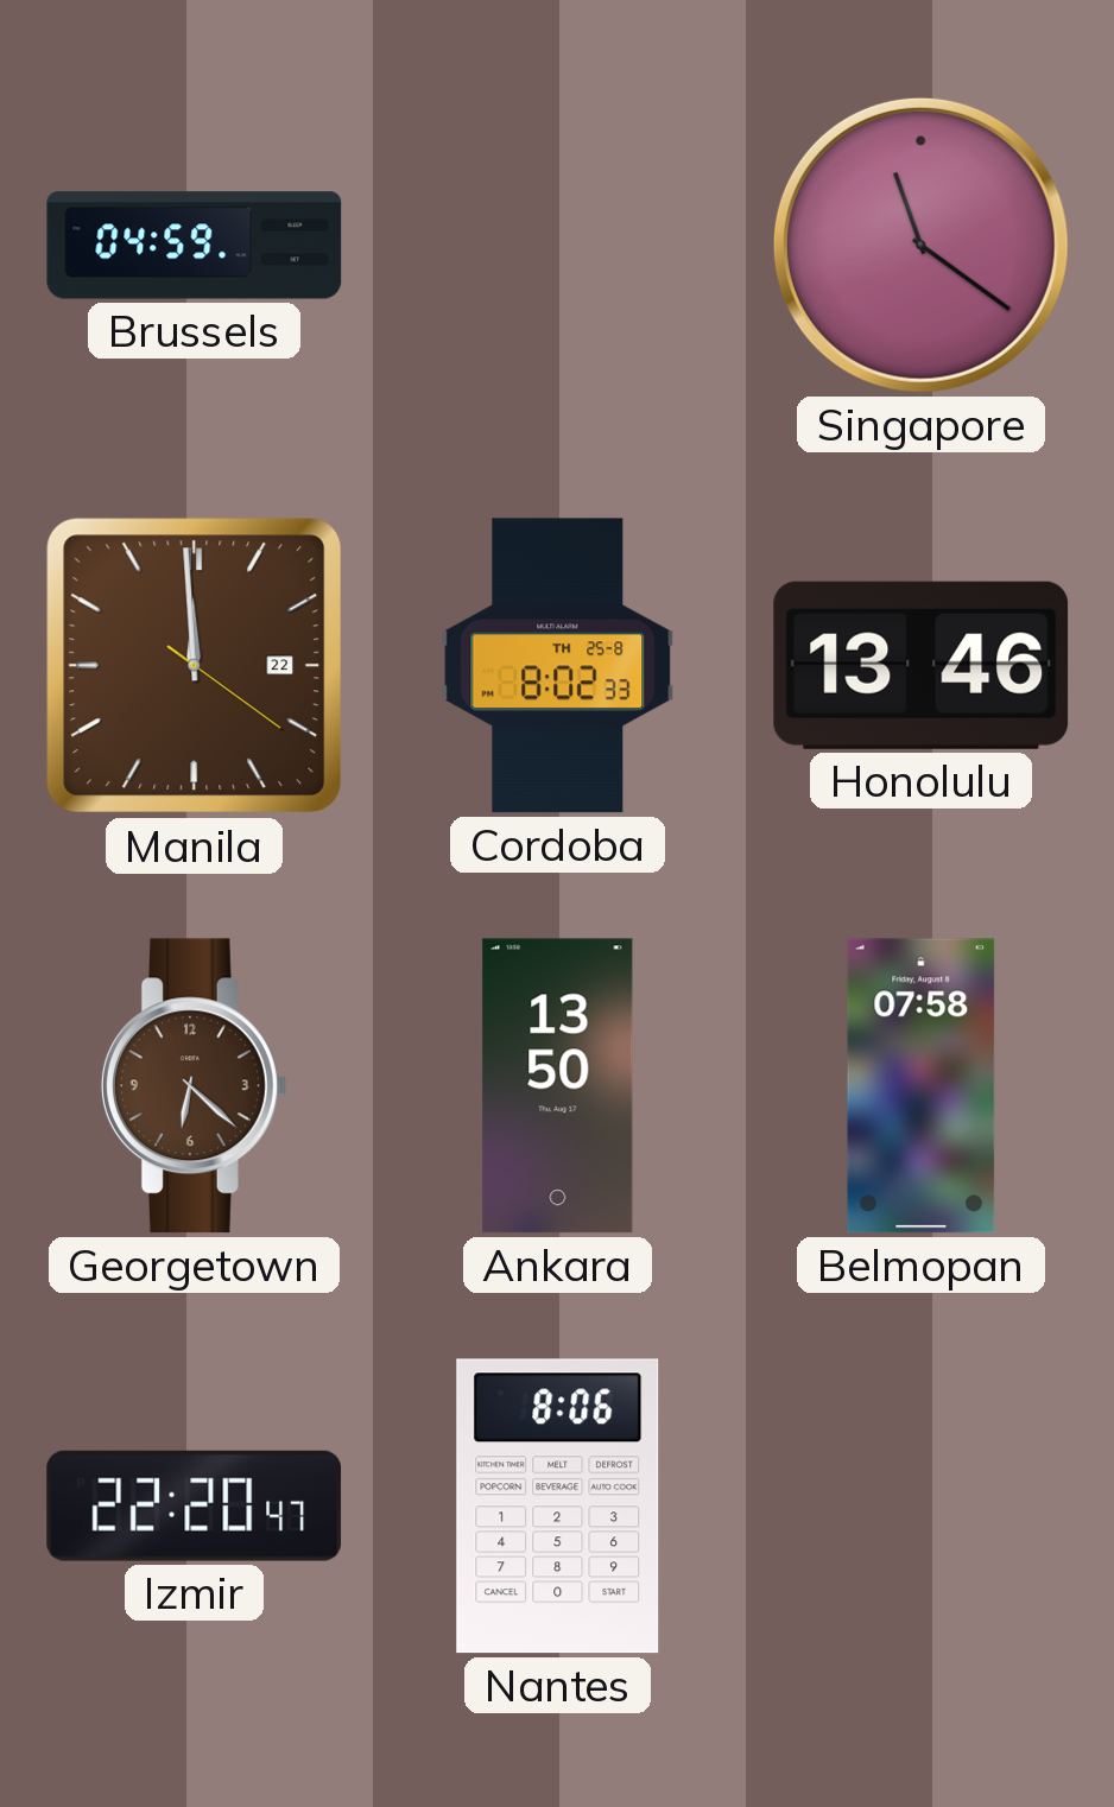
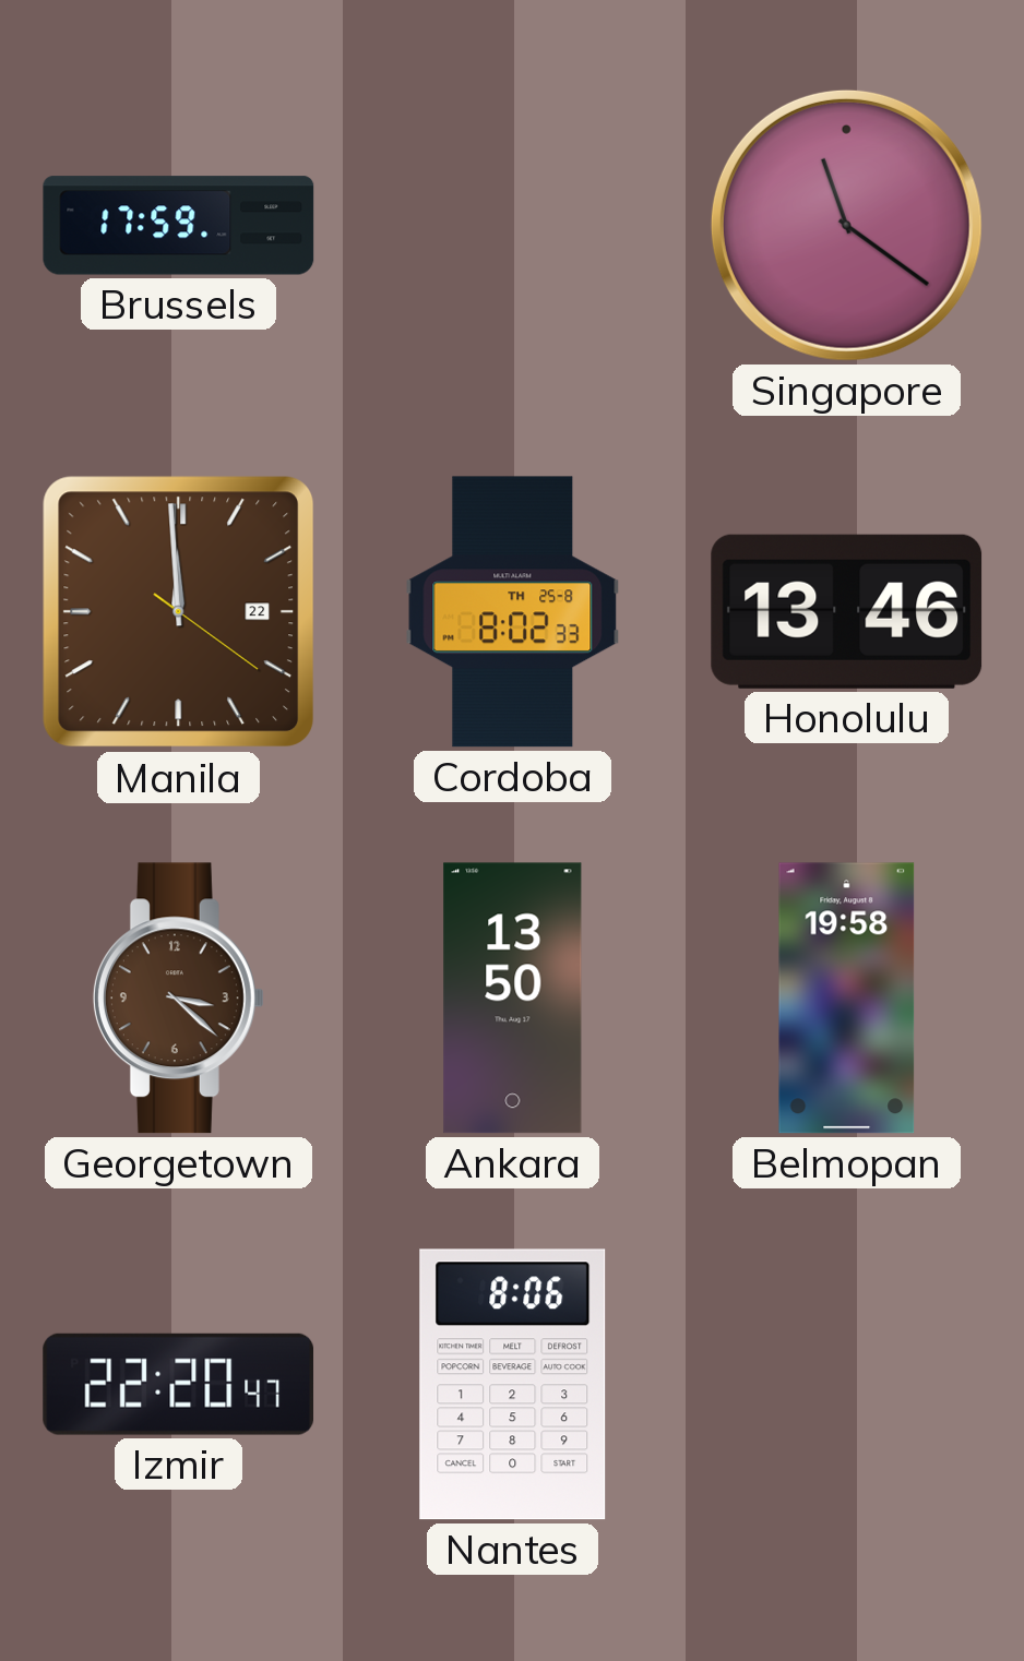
Brussels: 04:59 -> 17:59
Georgetown: 6:22 -> 3:22
Belmopan: 07:58 -> 19:58
